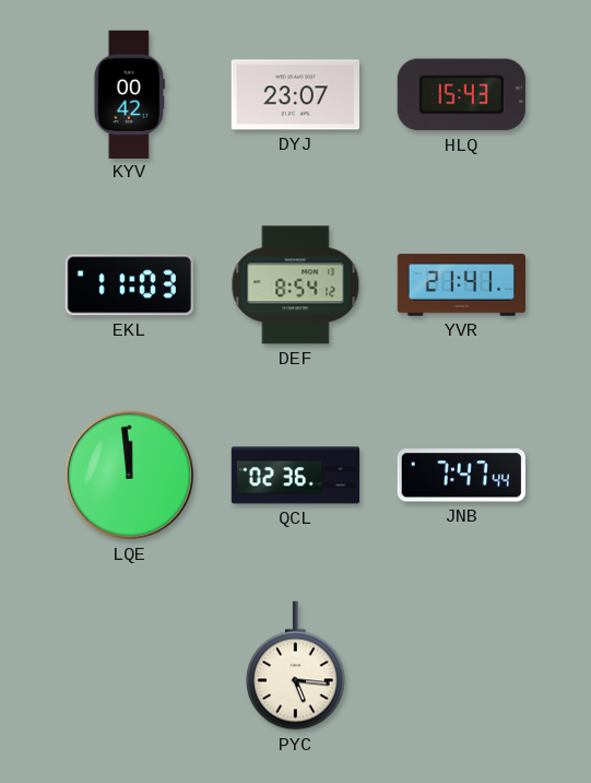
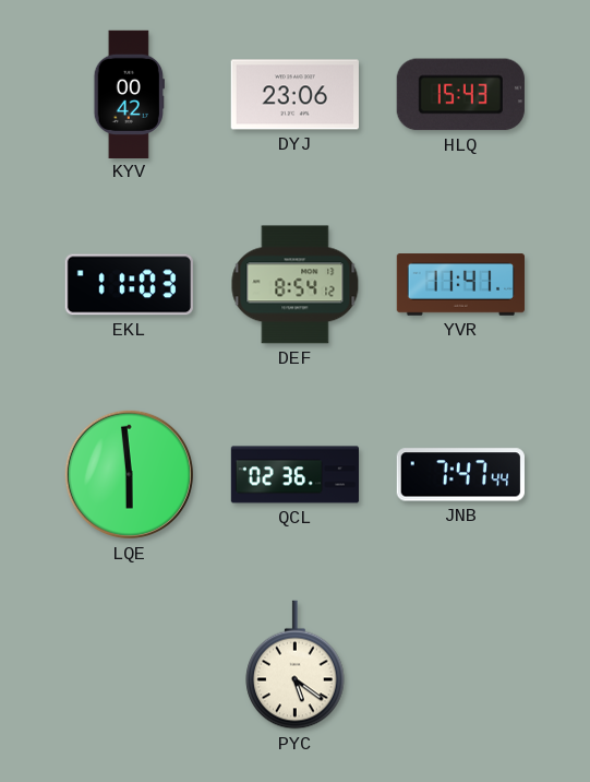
DYJ: 23:07 -> 23:06
YVR: 21:41 -> 11:41
LQE: 11:59 -> 5:59
PYC: 5:16 -> 5:21
